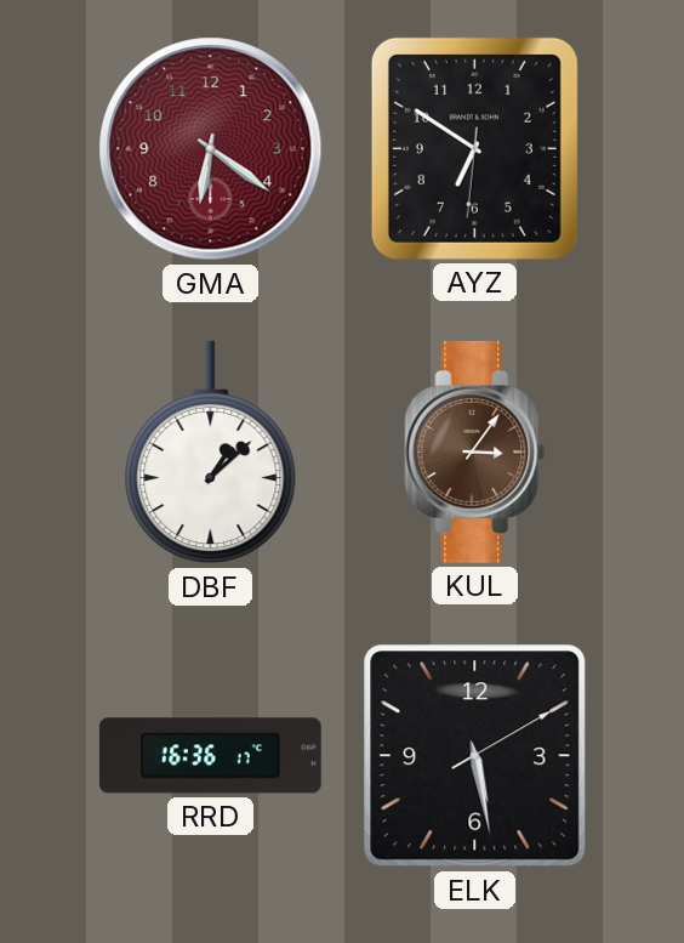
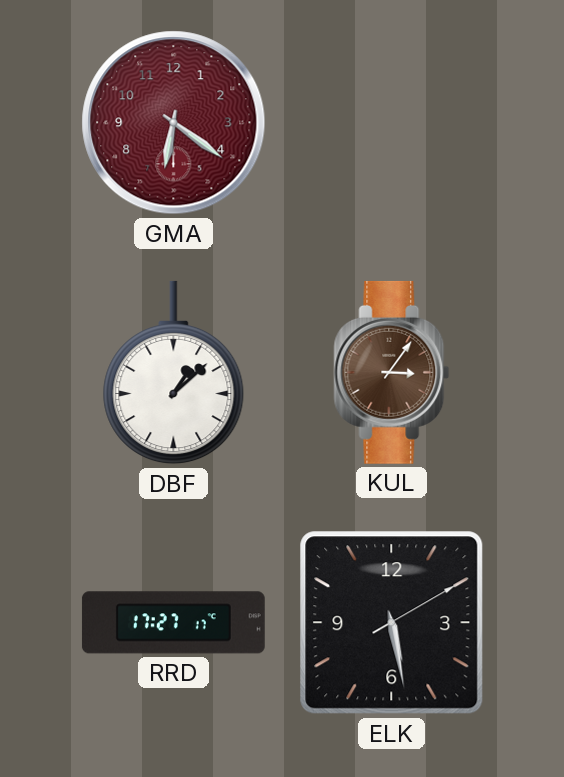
AYZ: 6:50 -> none
RRD: 16:36 -> 17:27
